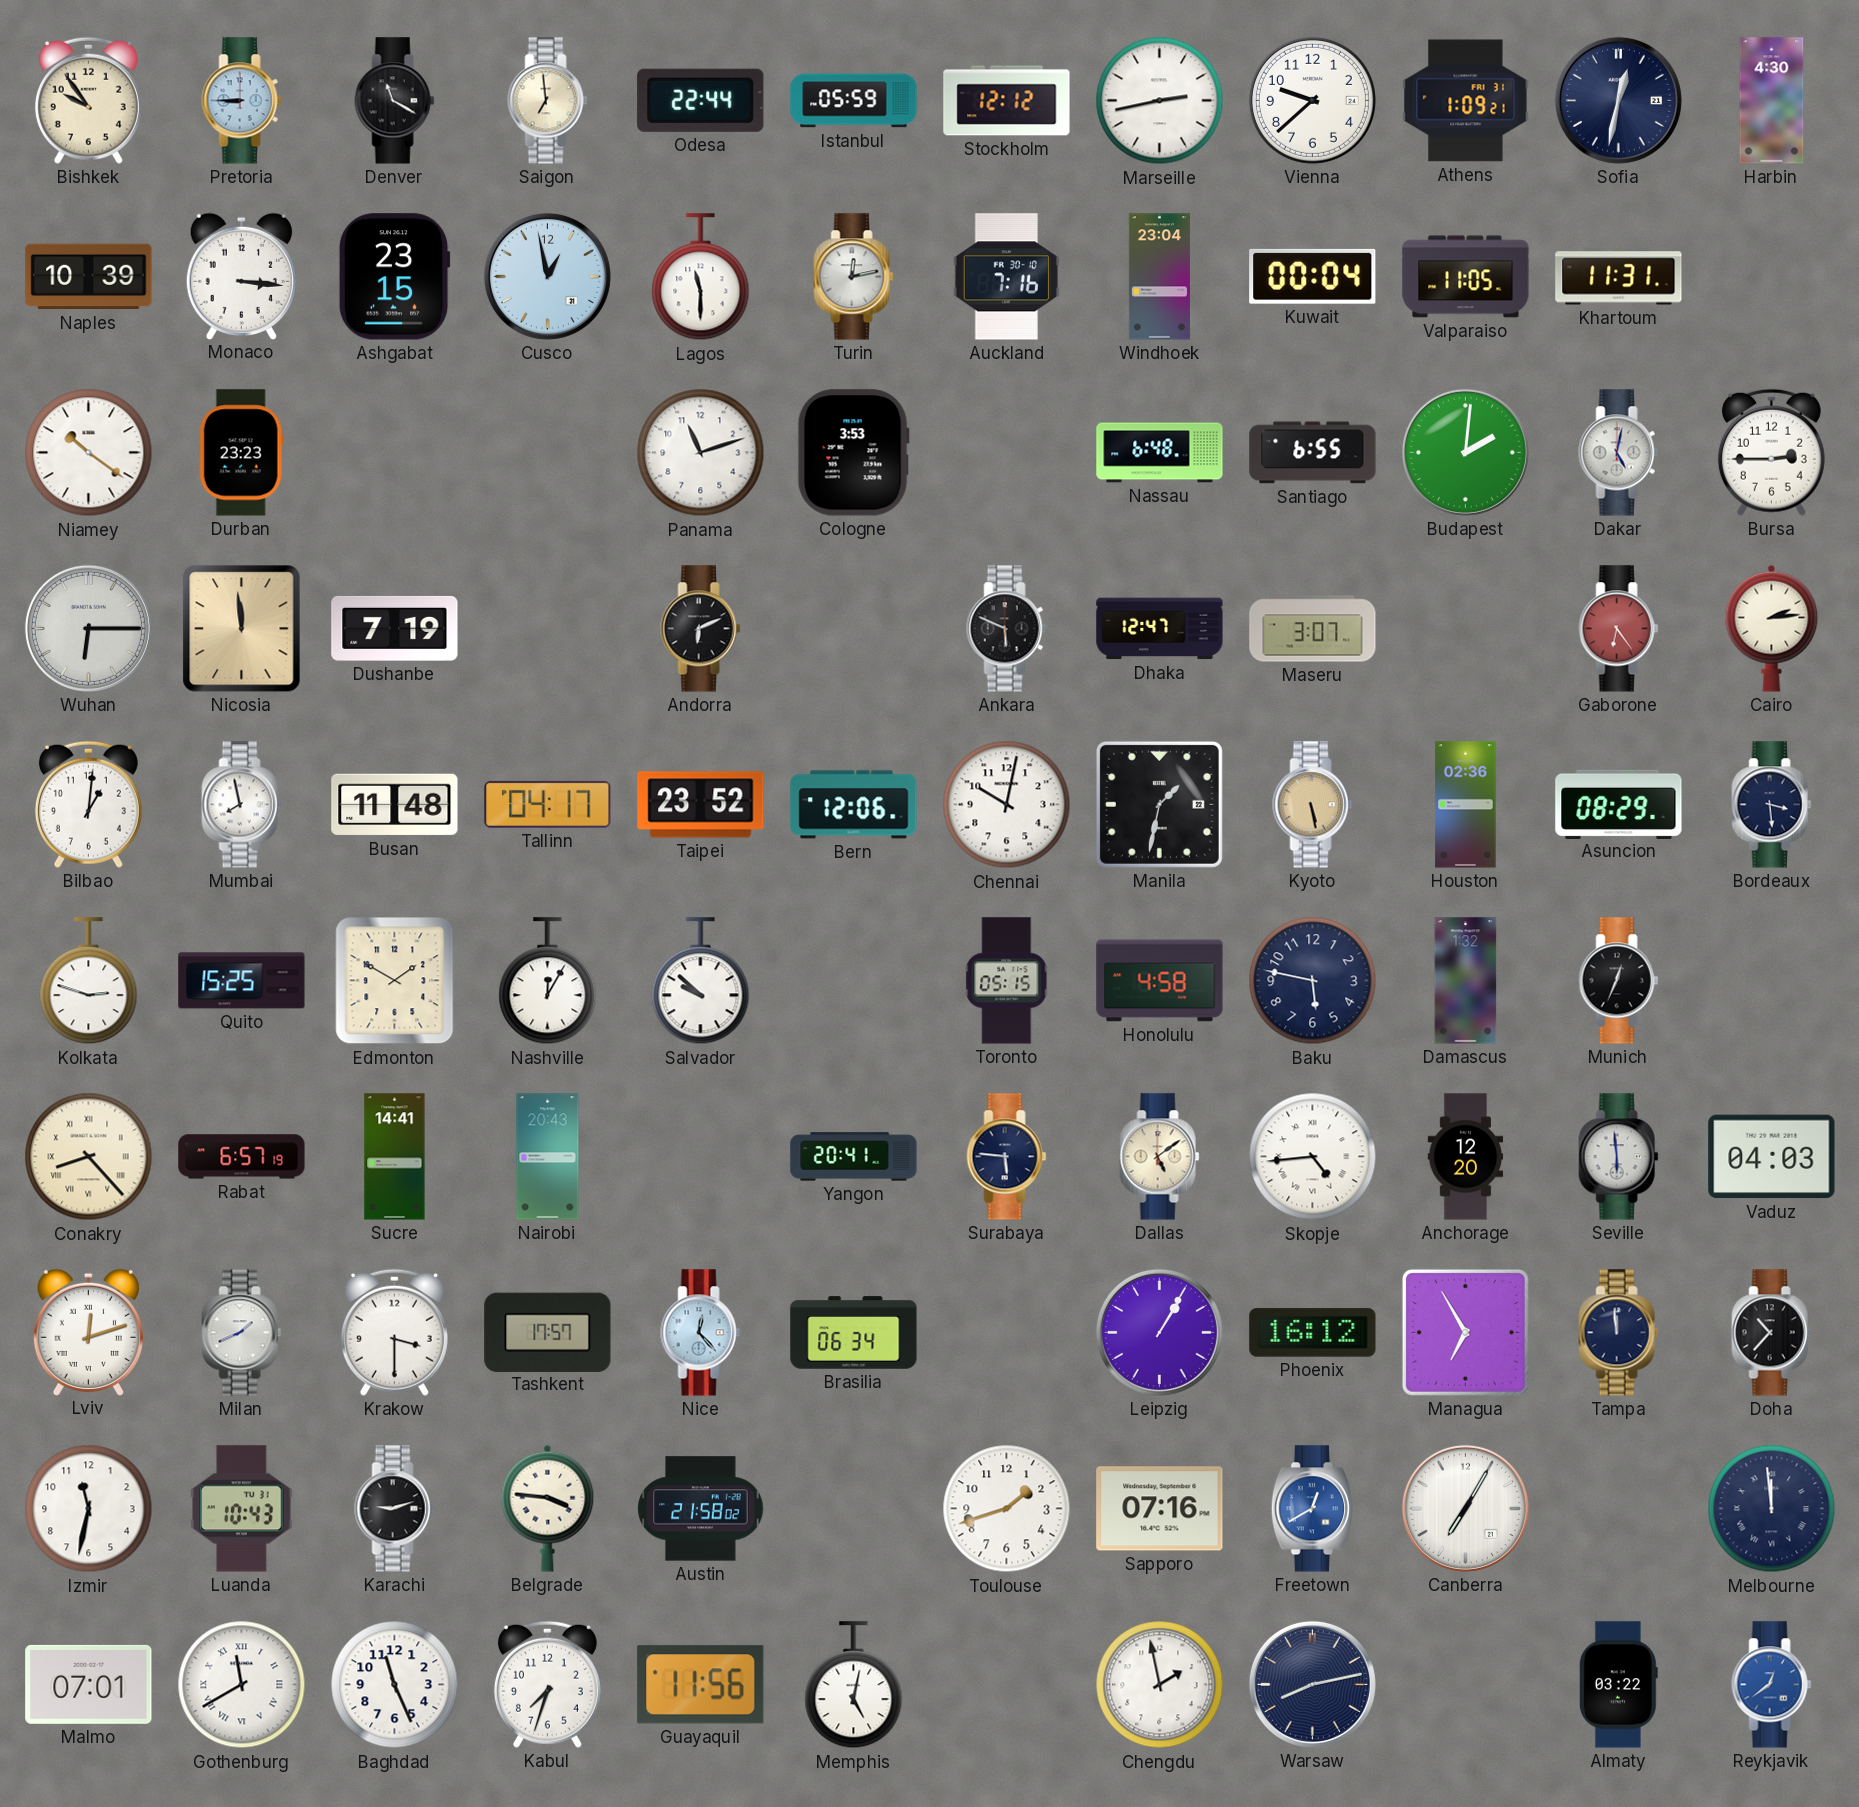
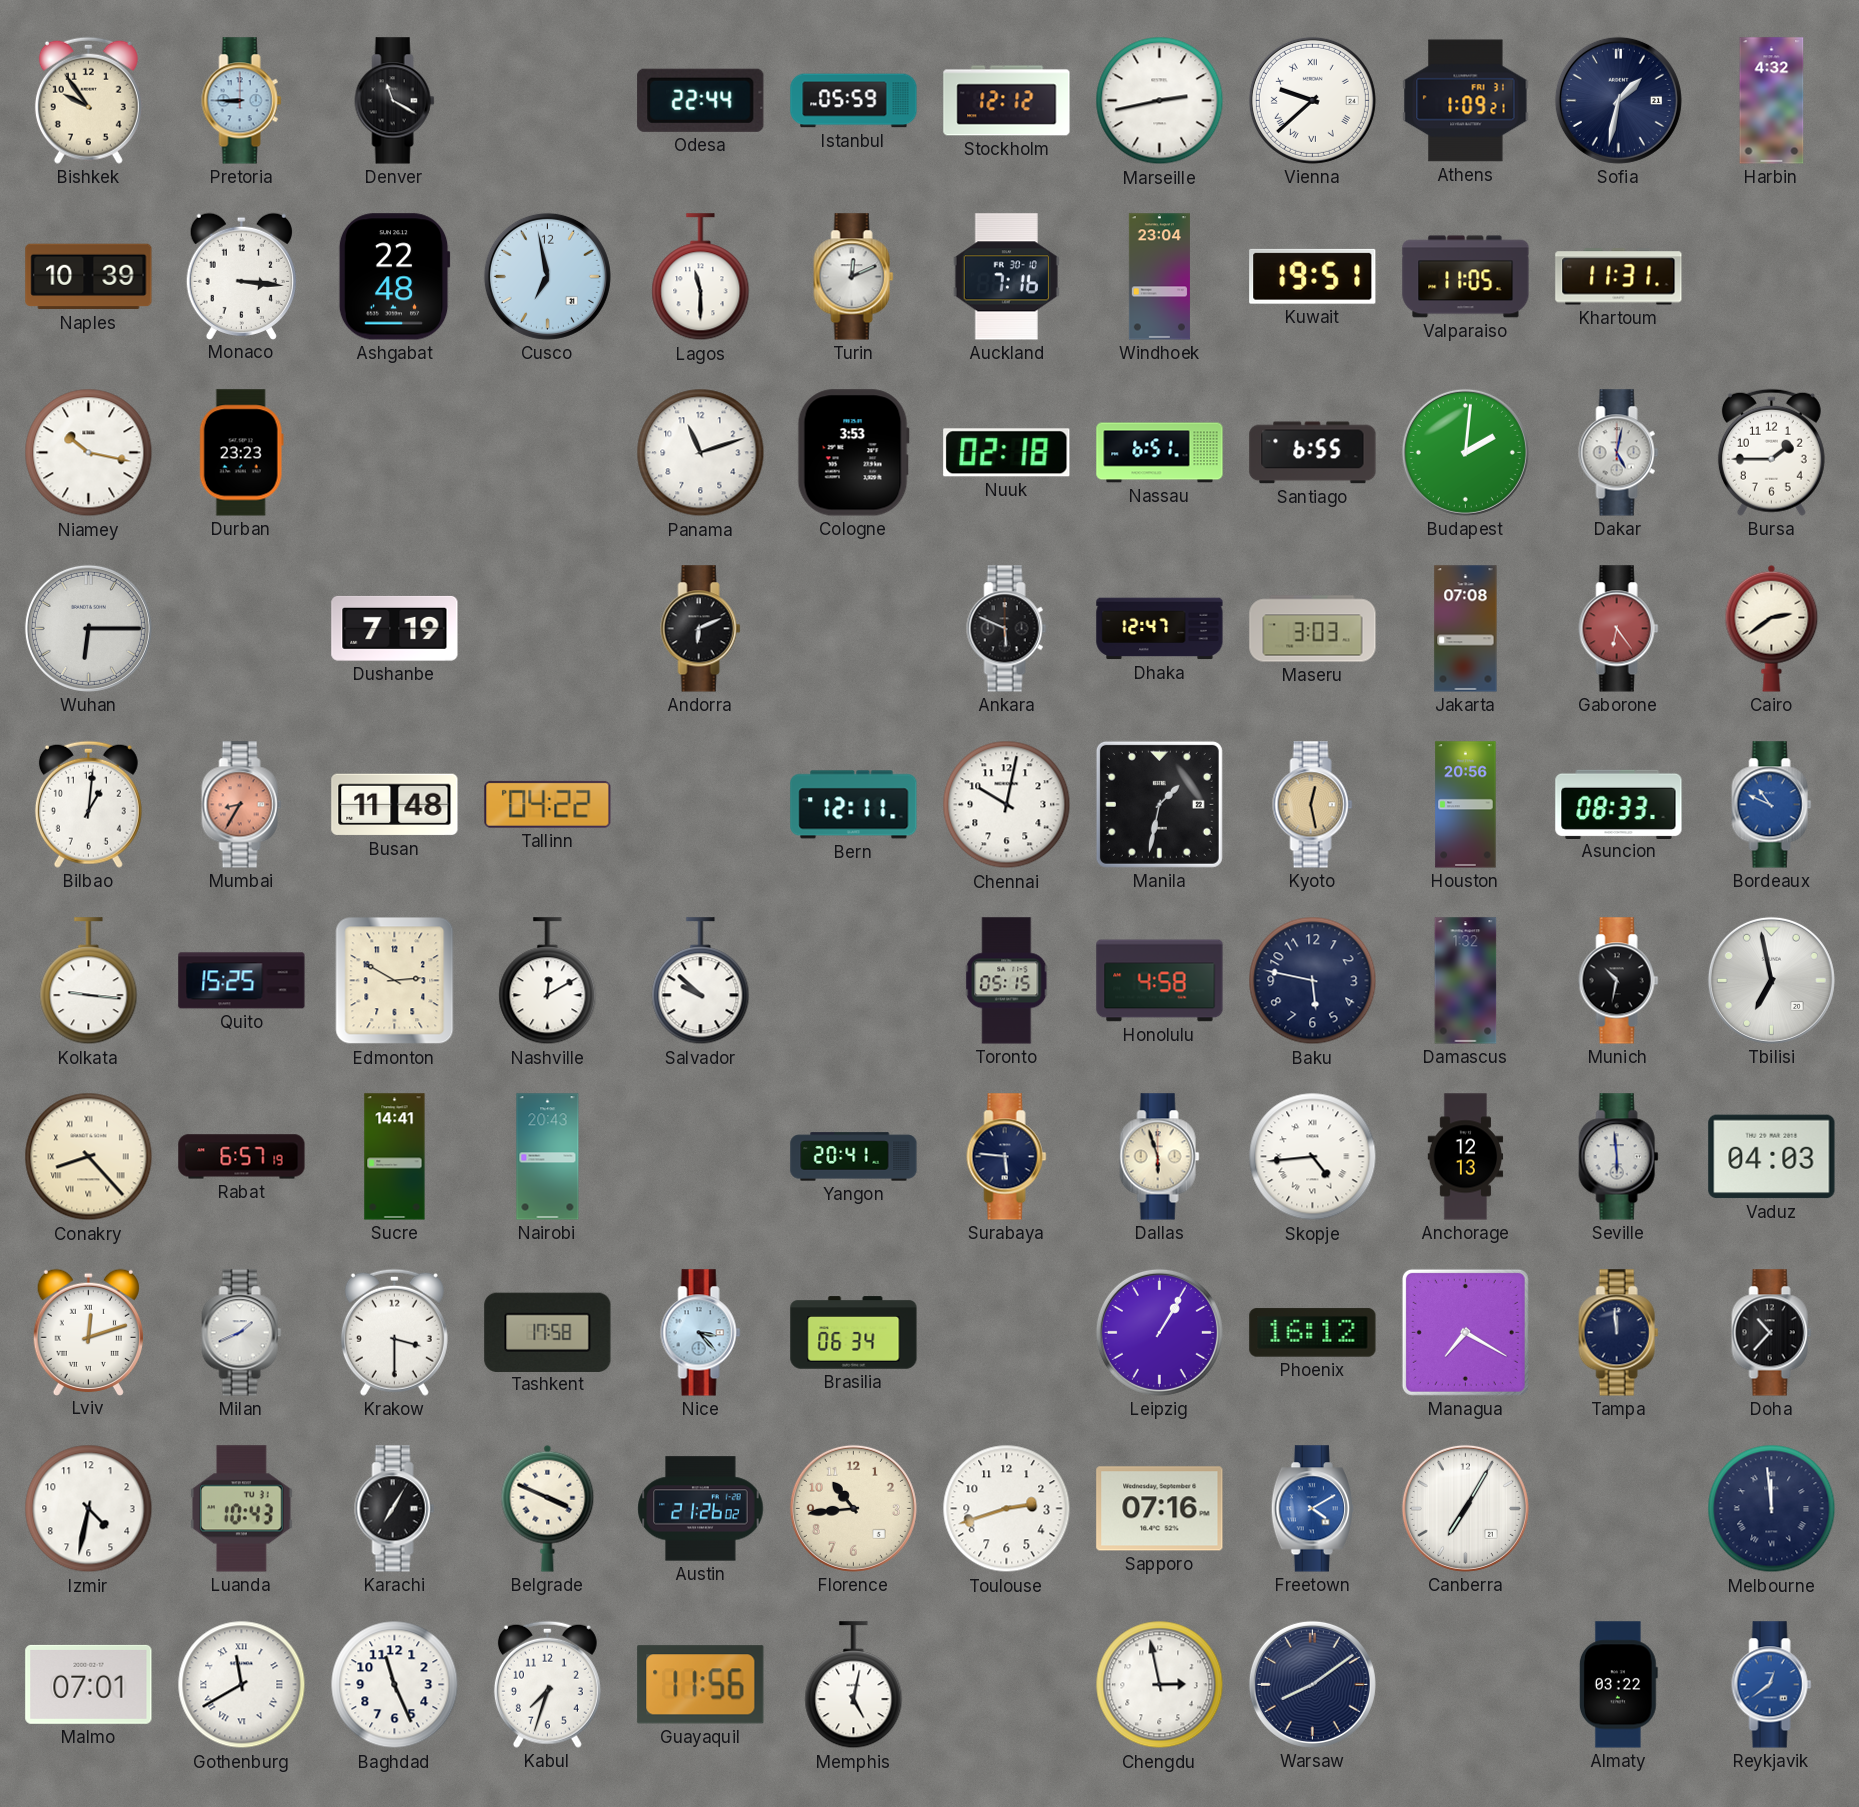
Saigon: 6:59 -> none
Vienna numerals: Arabic -> Roman
Sofia: 12:32 -> 1:32
Harbin: 4:30 -> 4:32
Ashgabat: 23:15 -> 22:48
Cusco: 12:58 -> 6:58
Turin: 12:13 -> 12:11
Kuwait: 00:04 -> 19:51
Niamey: 10:21 -> 10:17
Nuuk: none -> 02:18
Nassau: 6:48 -> 6:51
Bursa: 2:45 -> 1:45
Nicosia: 11:59 -> none
Maseru: 3:07 -> 3:03
Jakarta: none -> 07:08
Cairo: 2:14 -> 2:39
Mumbai: 7:58 -> 8:35
Mumbai dial: white -> salmon
Tallinn: 04:17 -> 04:22
Taipei: 23:52 -> none
Bern: 12:06 -> 12:11
Kyoto: 5:28 -> 12:28
Houston: 02:36 -> 20:56
Asuncion: 08:29 -> 08:33
Bordeaux: 3:29 -> 10:49
Bordeaux dial: navy -> blue
Kolkata: 2:48 -> 9:16
Edmonton: 1:50 -> 2:50
Nashville: 12:05 -> 12:10
Munich: 12:34 -> 10:32
Tbilisi: none -> 6:58
Dallas: 5:09 -> 5:57
Anchorage: 12:20 -> 12:13
Tashkent: 17:57 -> 17:58
Nice: 12:23 -> 3:23
Managua: 6:55 -> 7:20
Izmir: 11:32 -> 4:32
Karachi: 9:12 -> 7:05
Belgrade: 3:46 -> 3:49
Austin: 21:58 -> 21:26
Florence: none -> 10:44
Toulouse: 1:42 -> 2:42
Freetown: 12:40 -> 4:10
Chengdu: 1:58 -> 2:58
Warsaw: 8:13 -> 8:09
